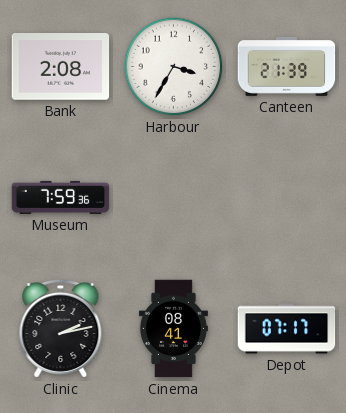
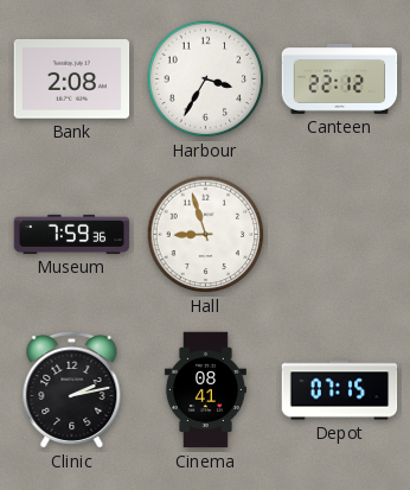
Canteen: 21:39 -> 22:12
Hall: none -> 8:57
Depot: 07:17 -> 07:15
